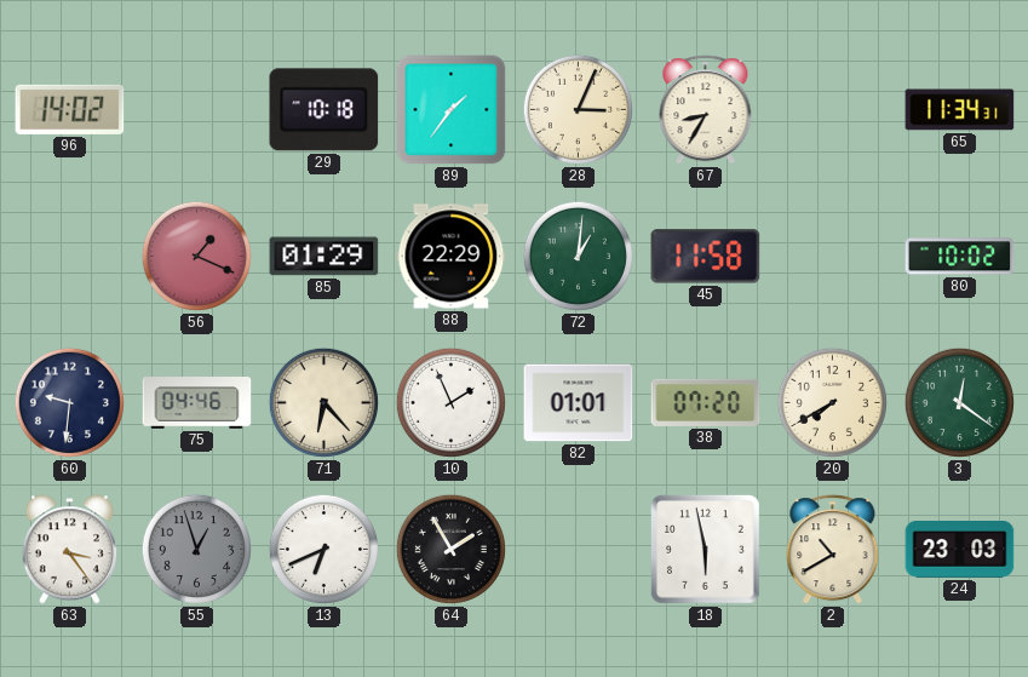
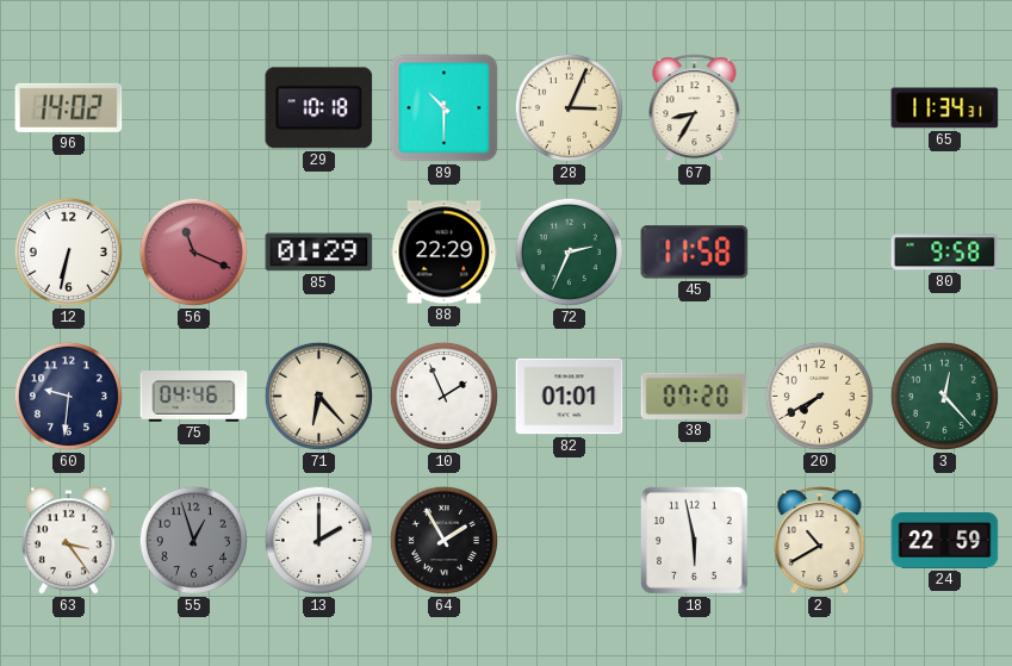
89: 1:36 -> 10:30
12: none -> 6:32
56: 1:19 -> 11:19
72: 1:01 -> 2:34
80: 10:02 -> 9:58
3: 12:21 -> 12:23
13: 6:41 -> 2:00
24: 23:03 -> 22:59
